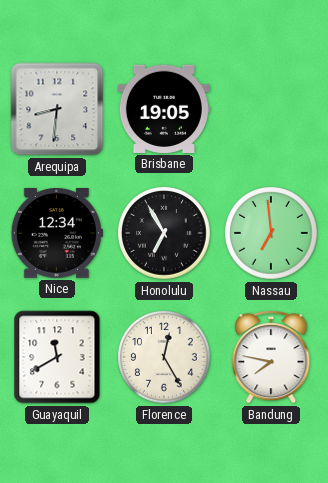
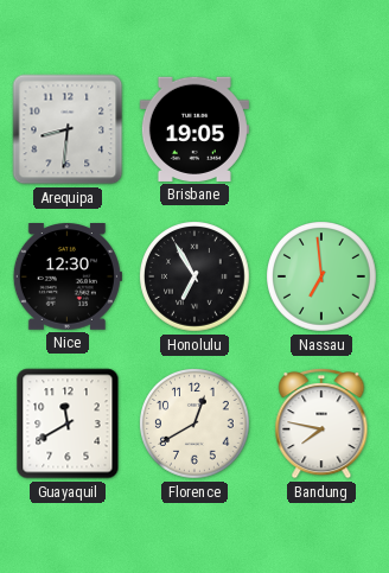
Nice: 12:34 -> 12:30
Florence: 12:25 -> 12:40
